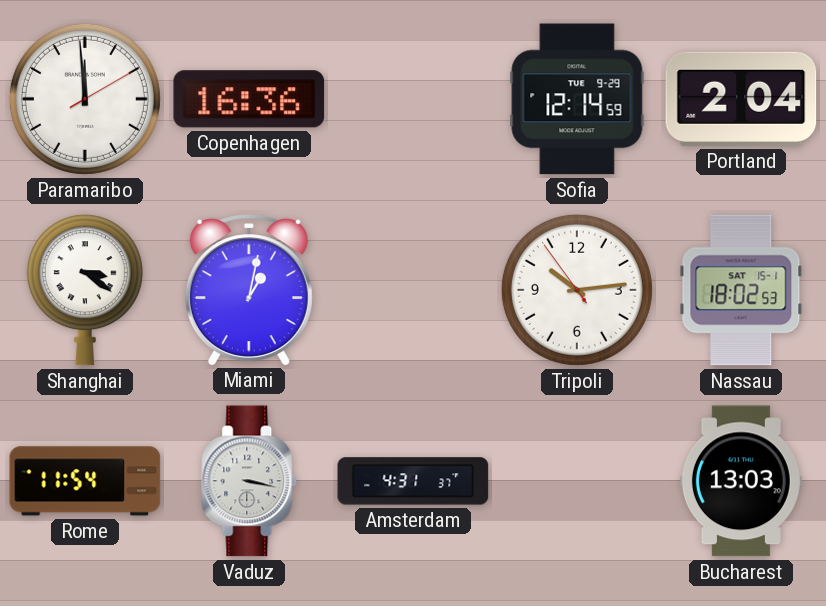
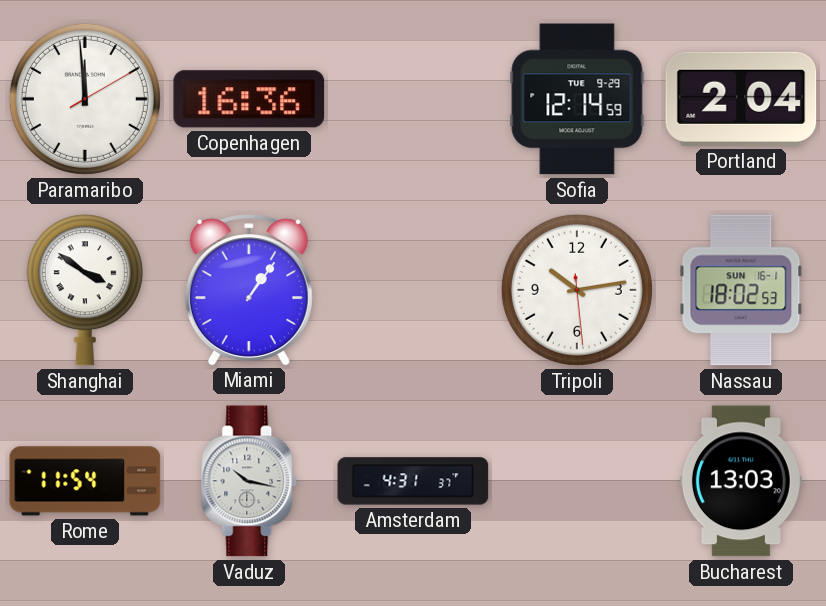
Shanghai: 3:21 -> 3:51
Miami: 1:02 -> 1:06
Tripoli: 10:13:54 -> 10:13:29
Nassau date: SAT 15-1 -> SUN 16-1
Vaduz: 3:17 -> 10:17
